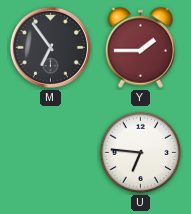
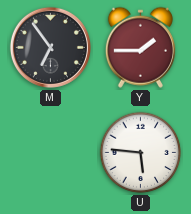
U: 6:46 -> 5:46
